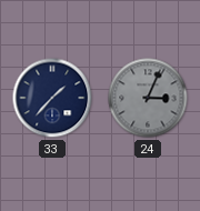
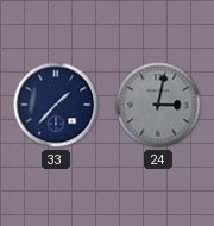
24: 3:04 -> 3:02
